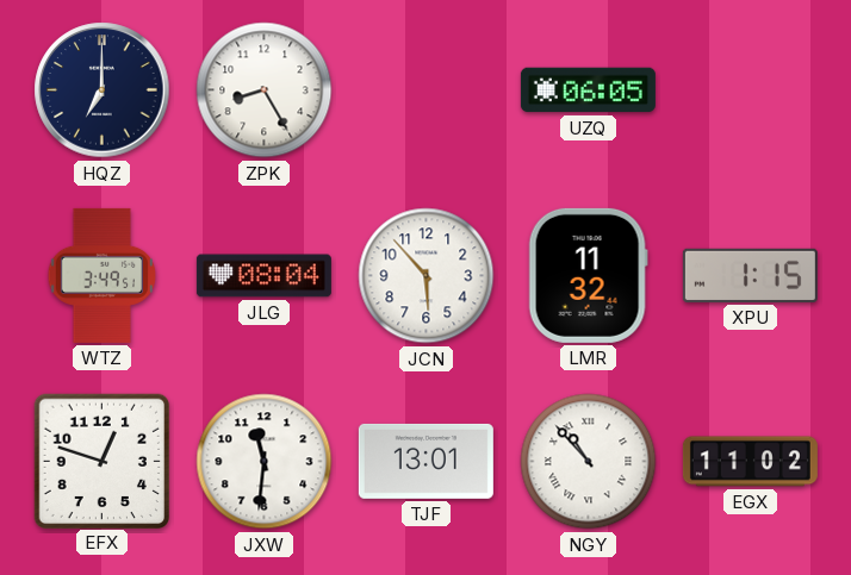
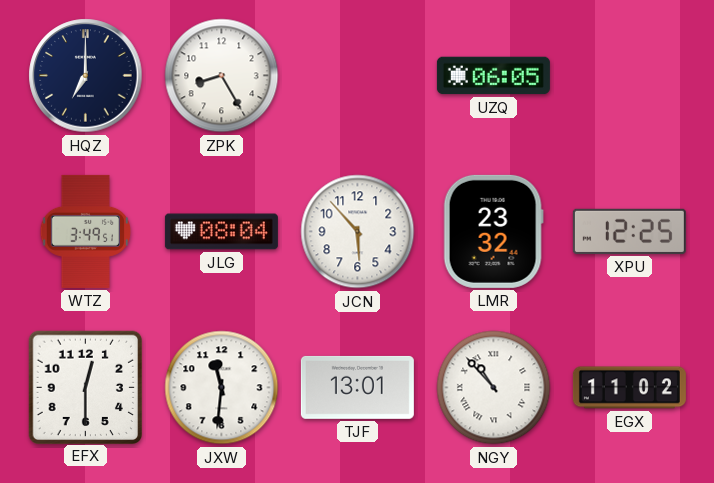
LMR: 11:32 -> 23:32
XPU: 1:15 -> 12:25
EFX: 12:48 -> 12:30
